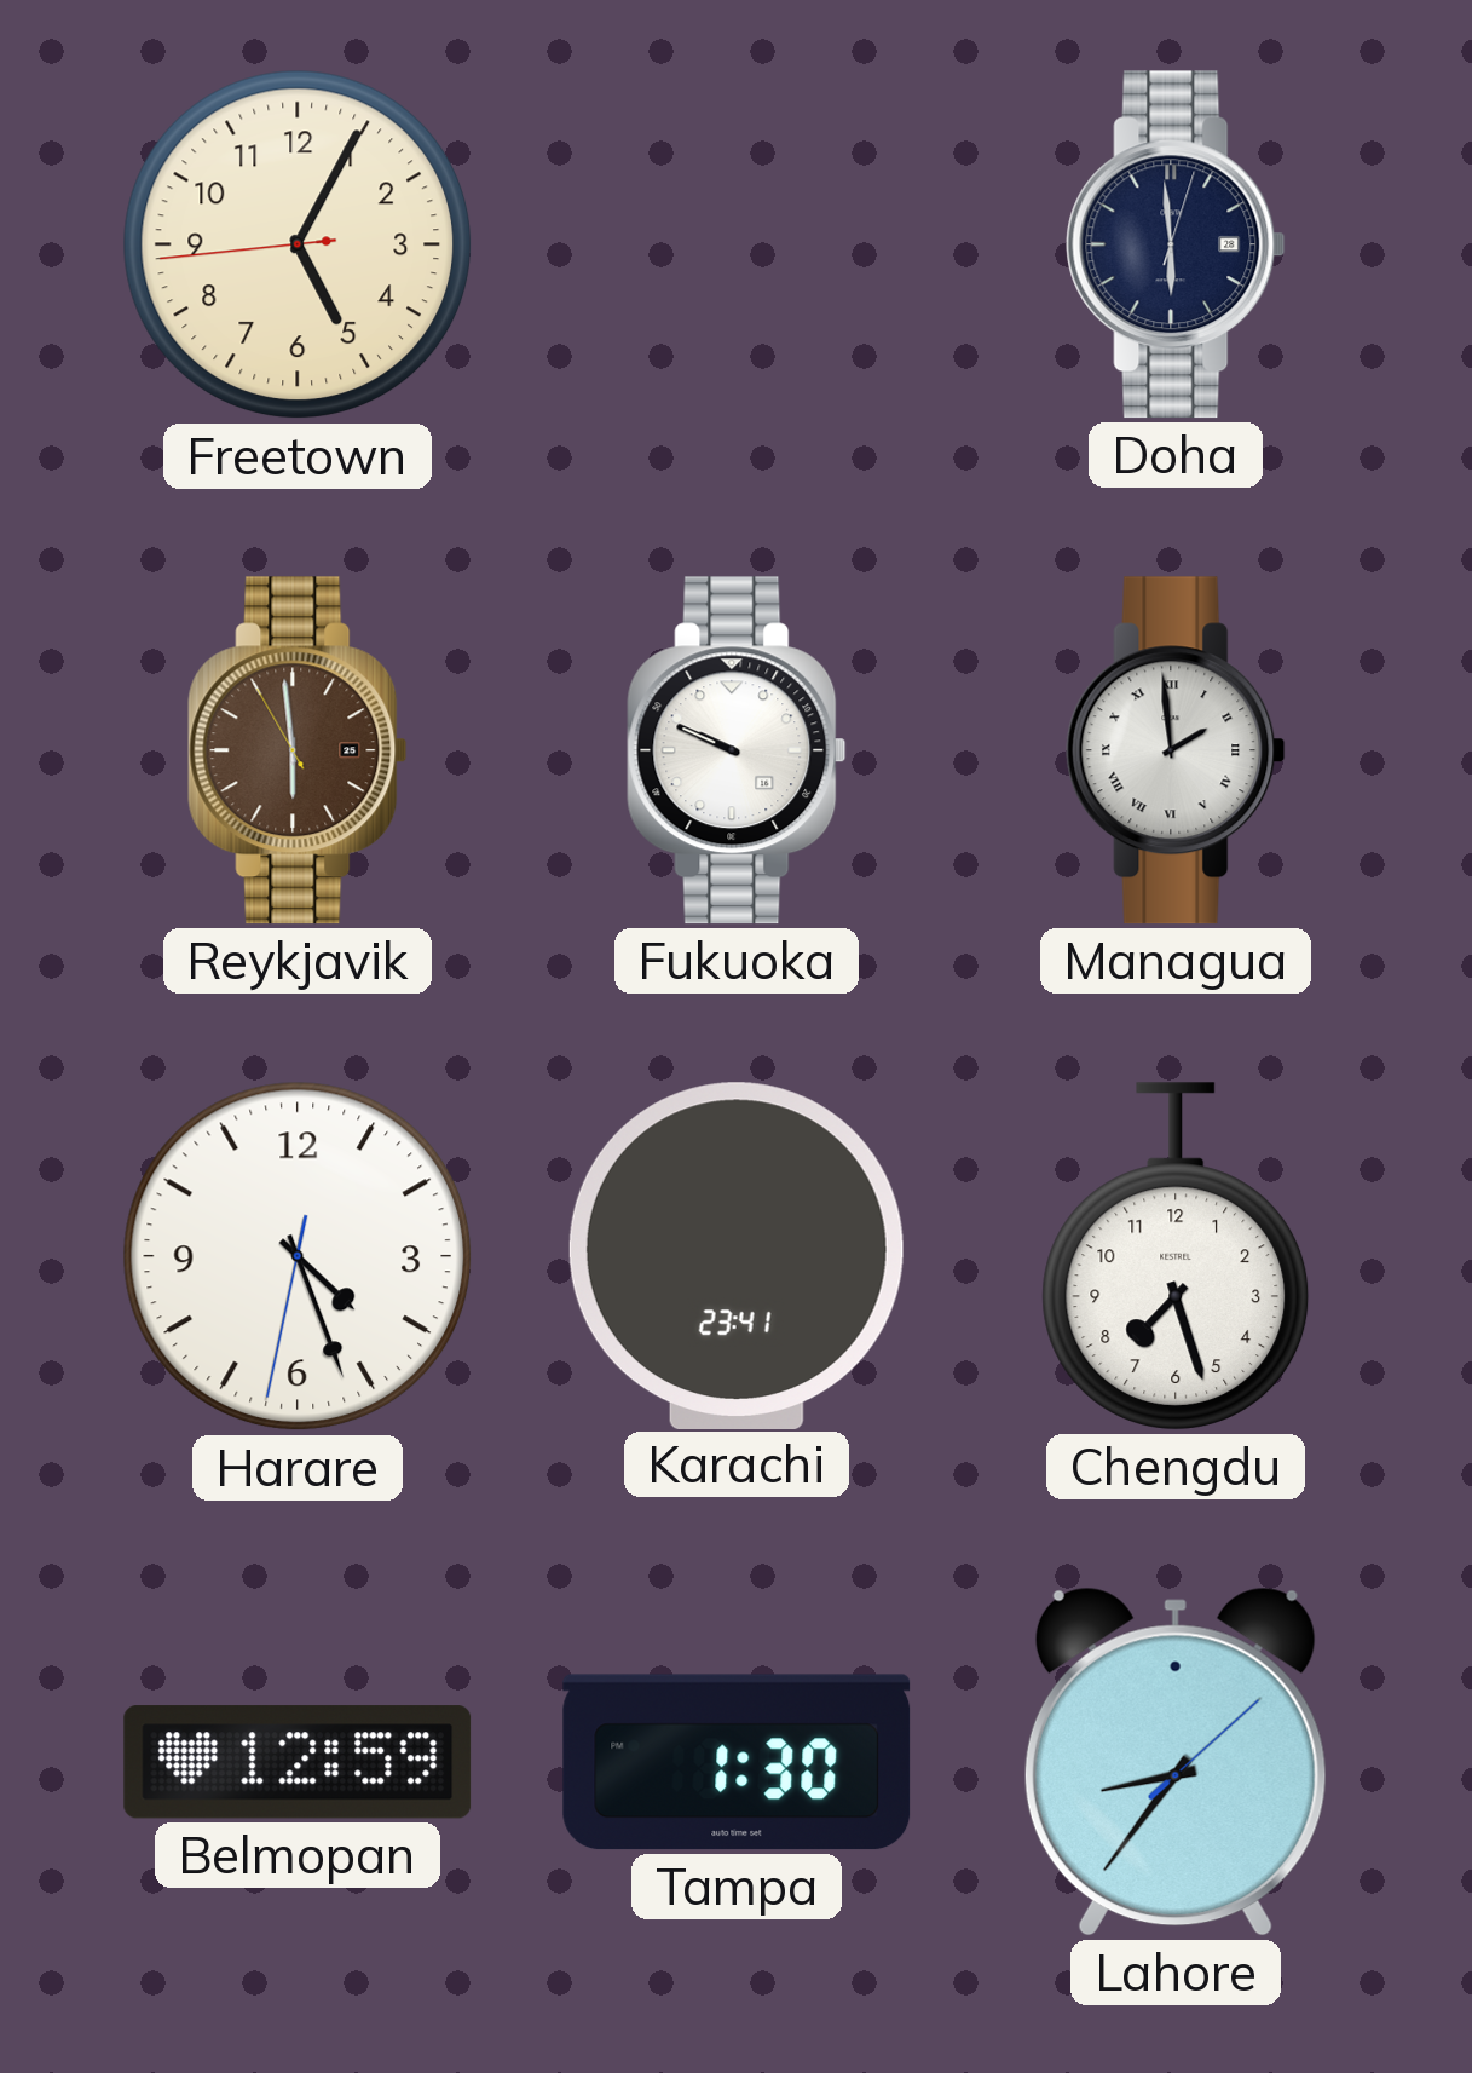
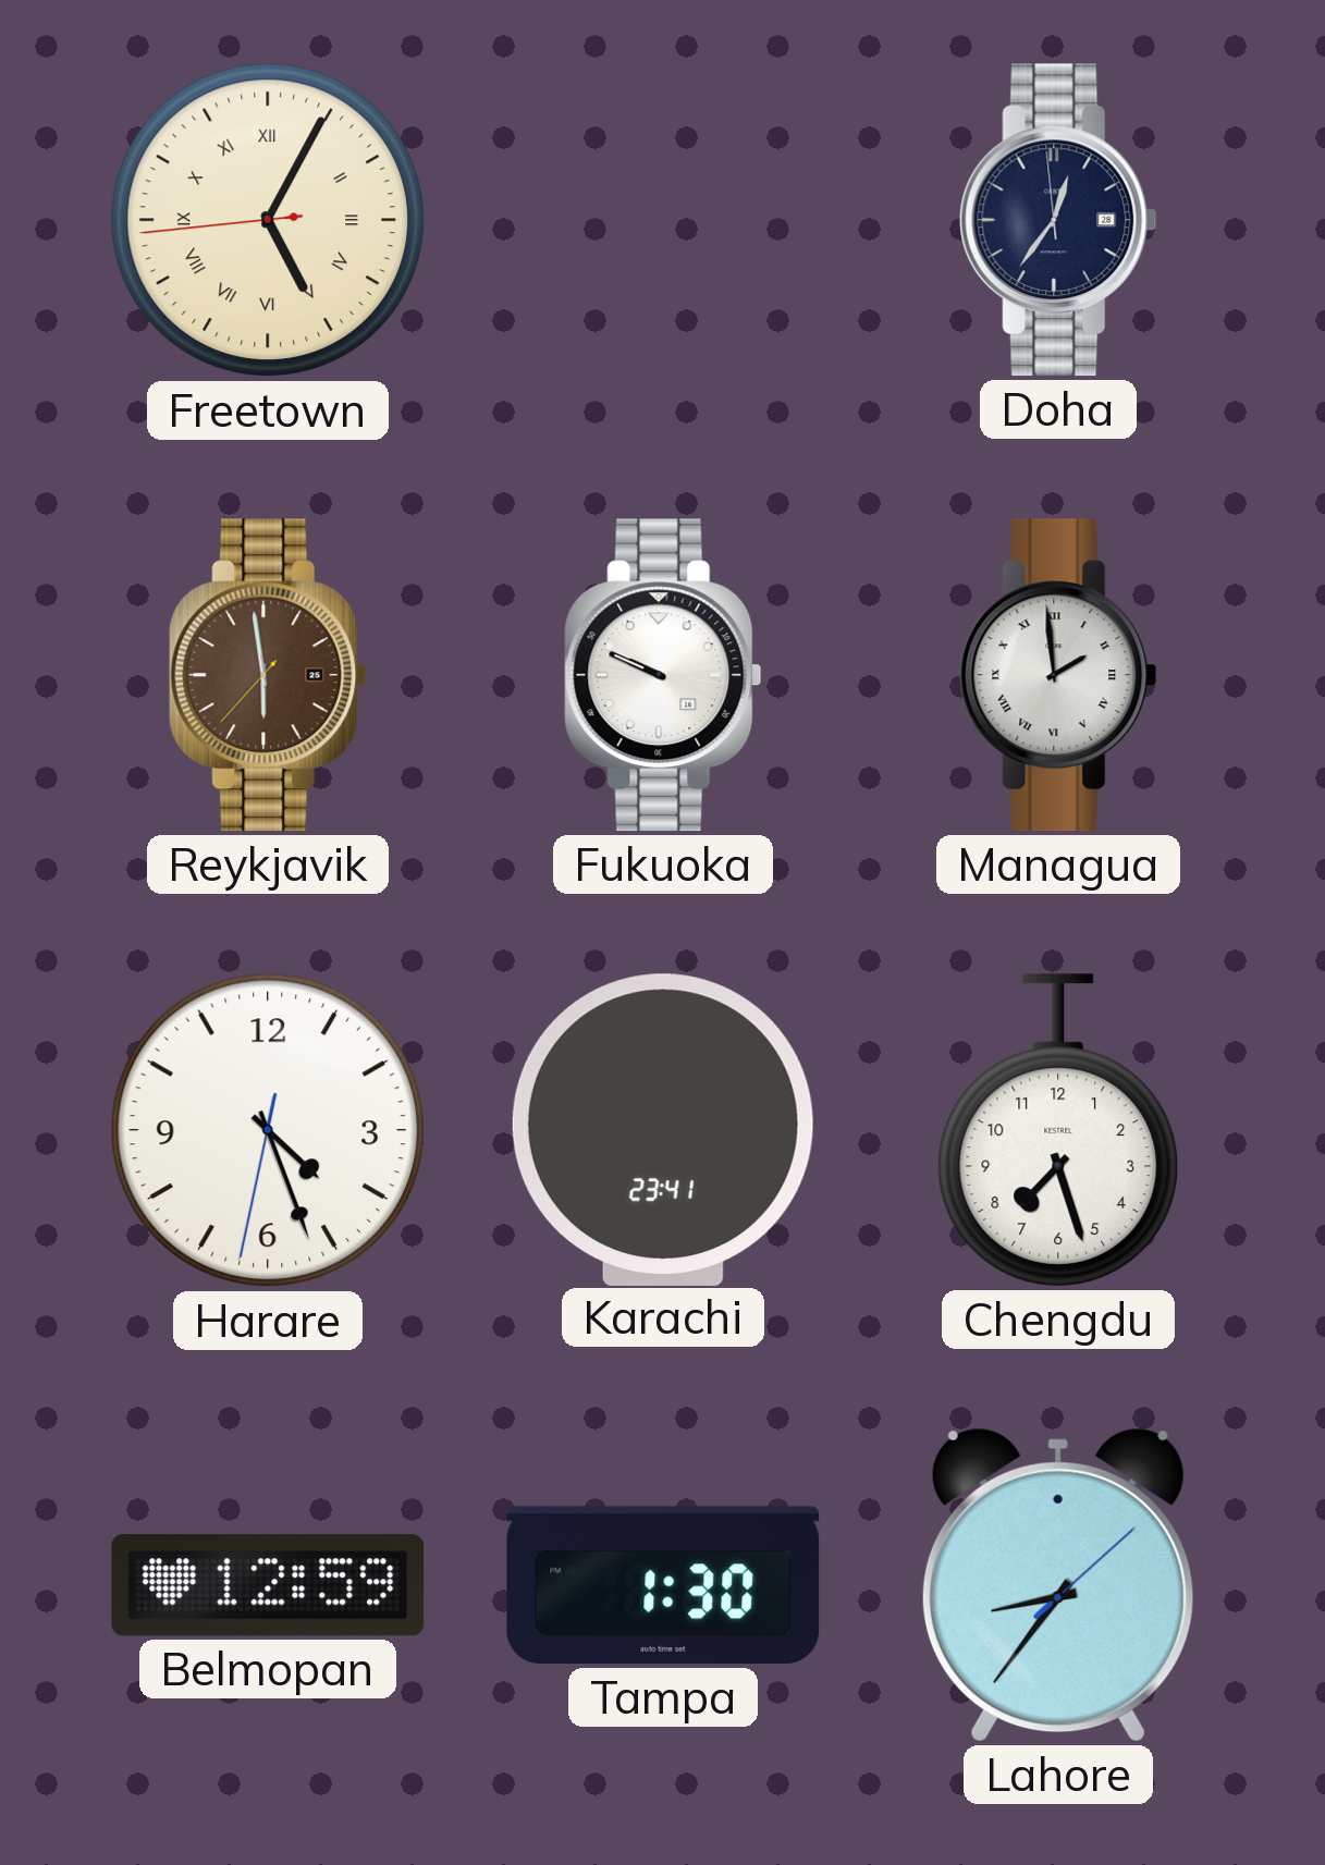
Freetown numerals: Arabic -> Roman
Doha: 5:59 -> 12:35
Reykjavik: 5:58:55 -> 5:58:37
